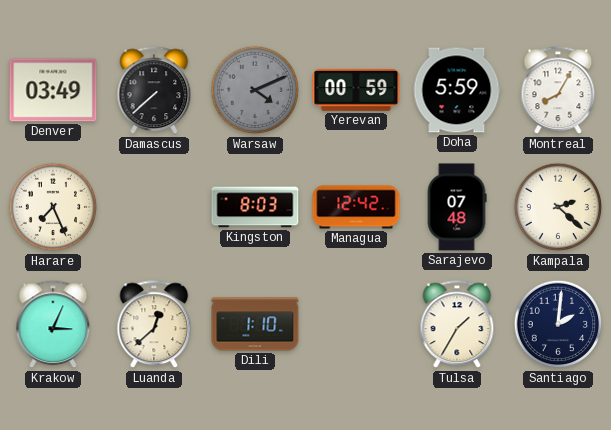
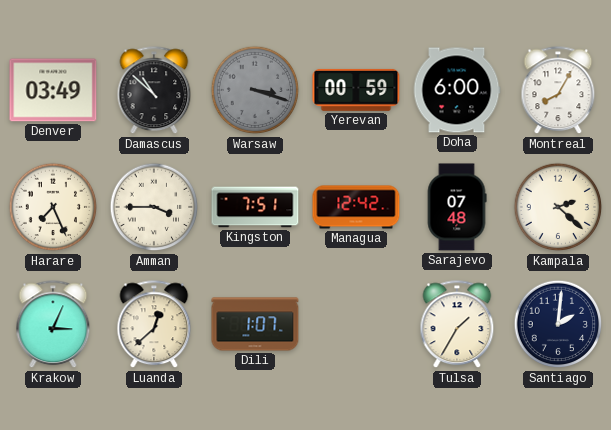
Damascus: 7:38 -> 10:52
Warsaw: 4:11 -> 3:18
Doha: 5:59 -> 6:00
Amman: none -> 3:45
Kingston: 8:03 -> 7:51
Dili: 1:10 -> 1:07
